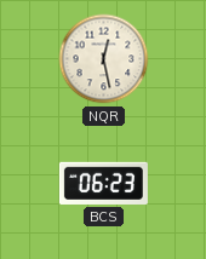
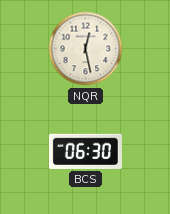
BCS: 06:23 -> 06:30
